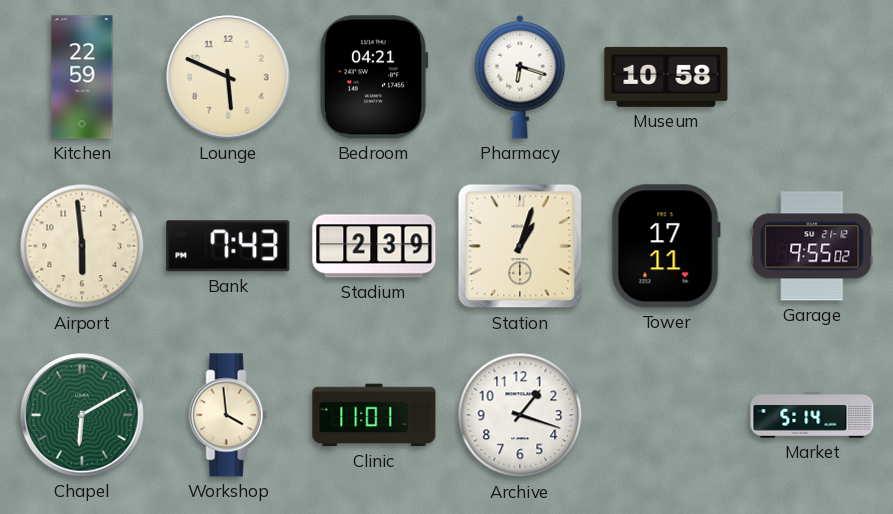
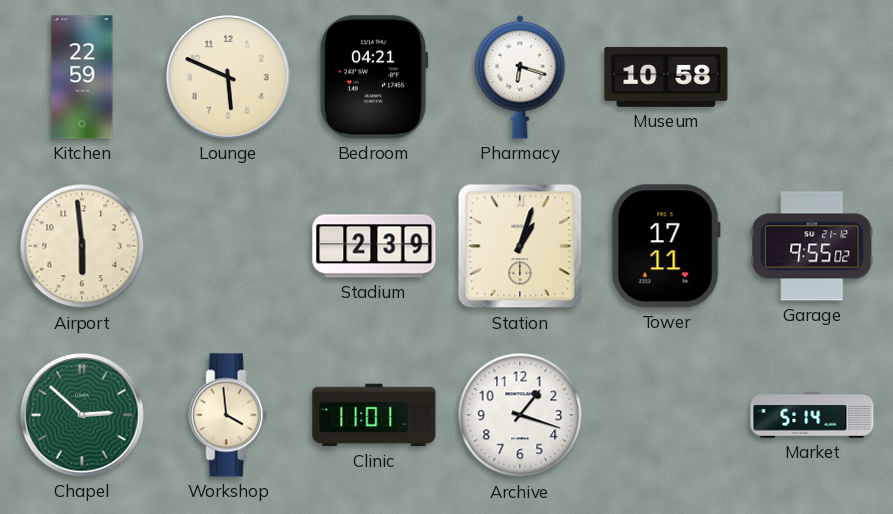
Bank: 7:43 -> none
Chapel: 6:10 -> 2:52
